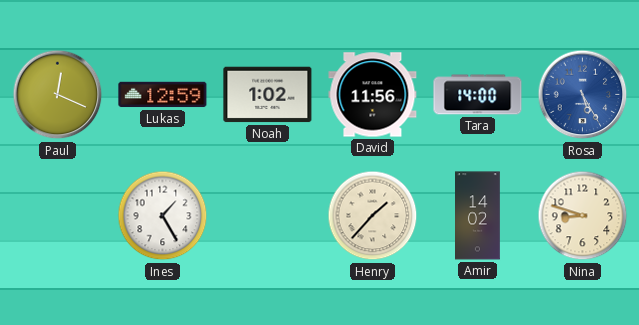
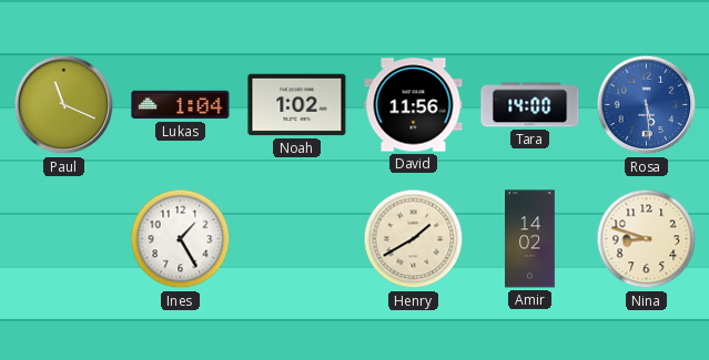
Paul: 12:19 -> 11:19
Lukas: 12:59 -> 1:04
Rosa: 5:25 -> 5:29
Henry: 1:37 -> 1:40
